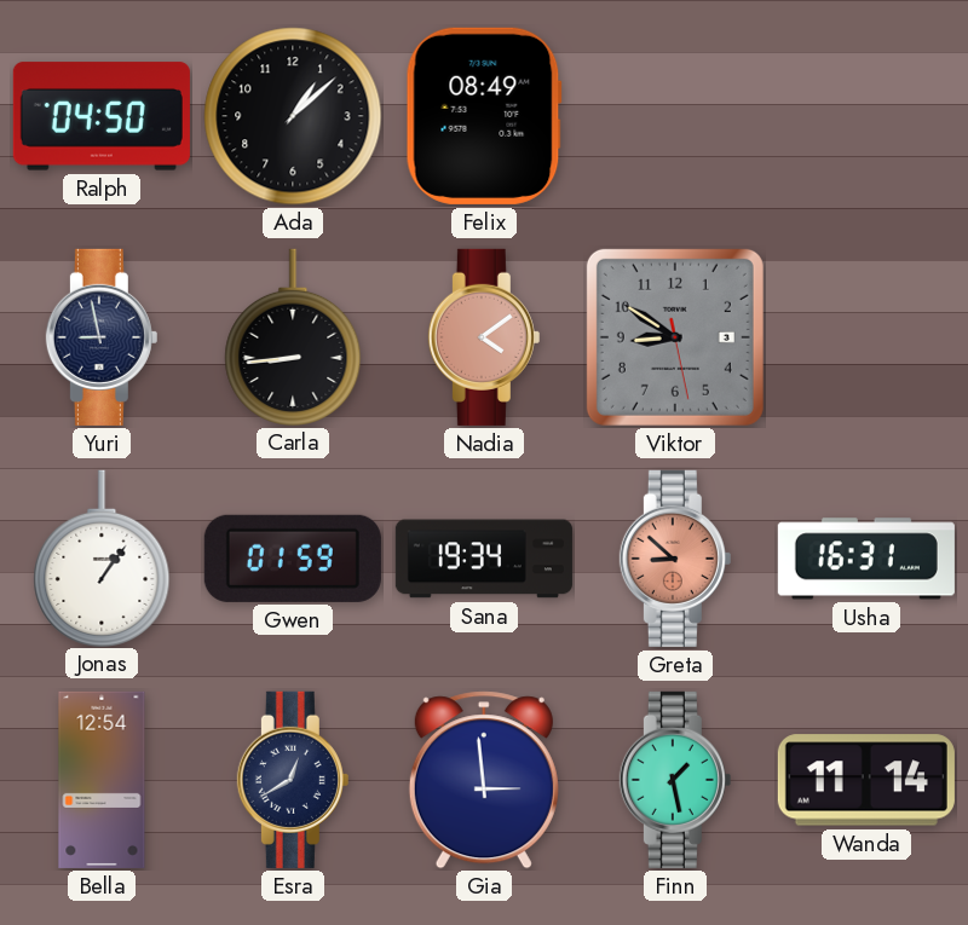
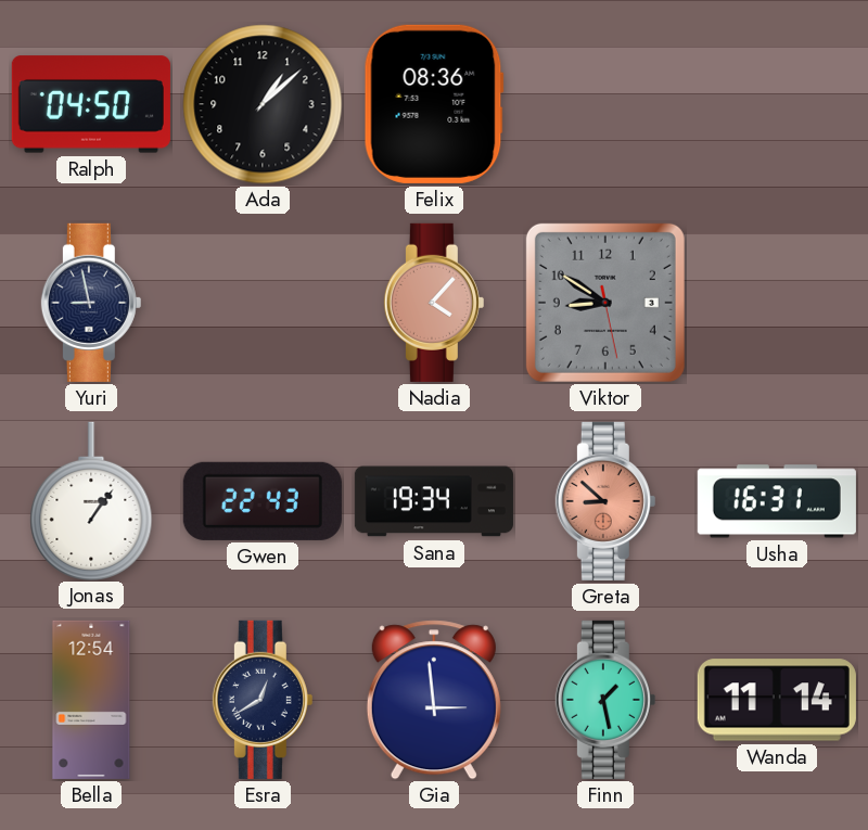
Felix: 08:49 -> 08:36
Carla: 8:44 -> none
Nadia: 4:09 -> 4:07
Gwen: 01:59 -> 22:43
